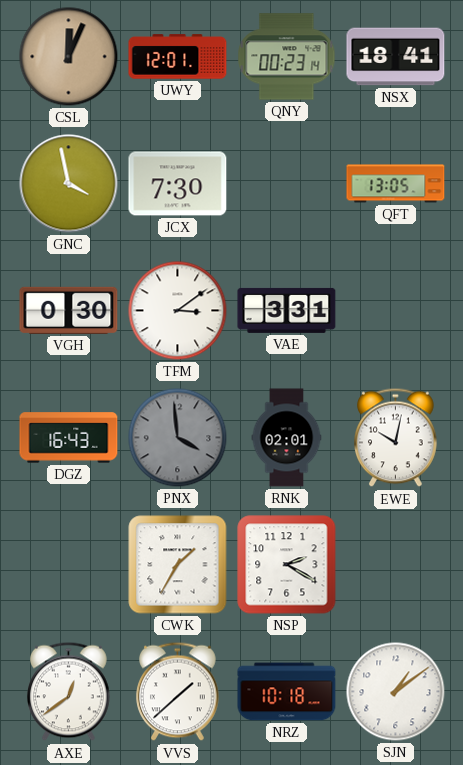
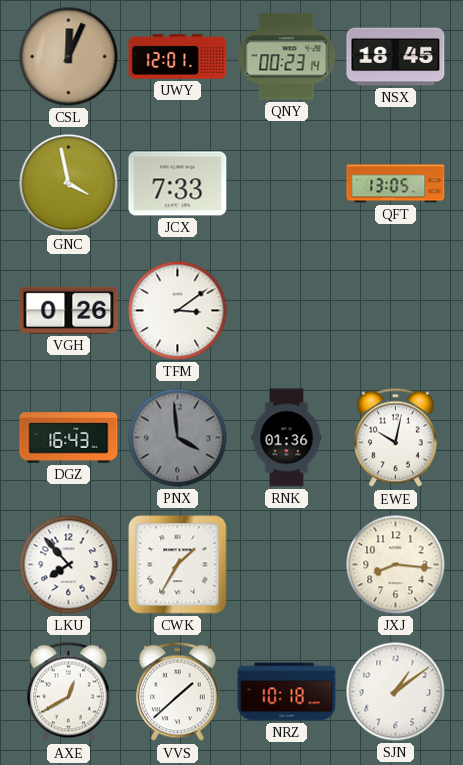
NSX: 18:41 -> 18:45
JCX: 7:30 -> 7:33
VGH: 0:30 -> 0:26
VAE: 3:31 -> none
RNK: 02:01 -> 01:36
LKU: none -> 7:53
NSP: 2:20 -> none
JXJ: none -> 8:16
AXE: 12:39 -> 12:40
